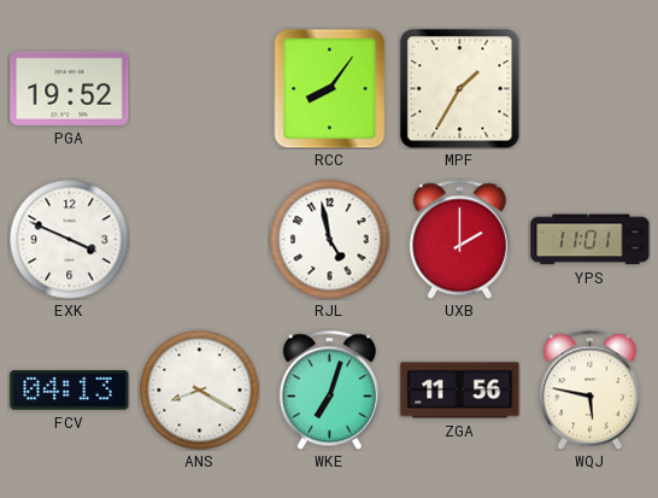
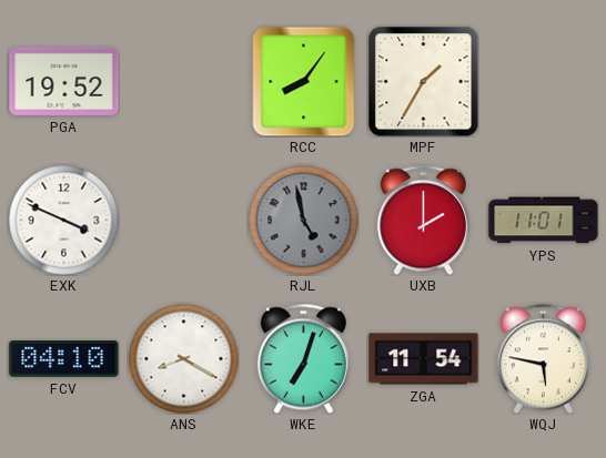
RJL dial: white -> grey
FCV: 04:13 -> 04:10
ZGA: 11:56 -> 11:54
